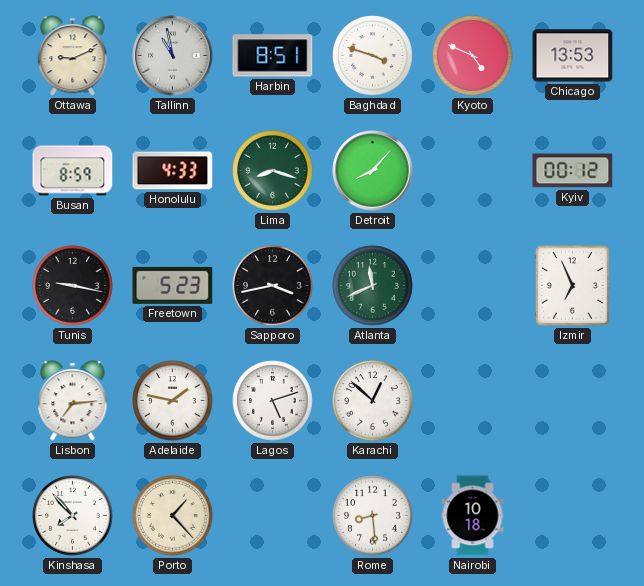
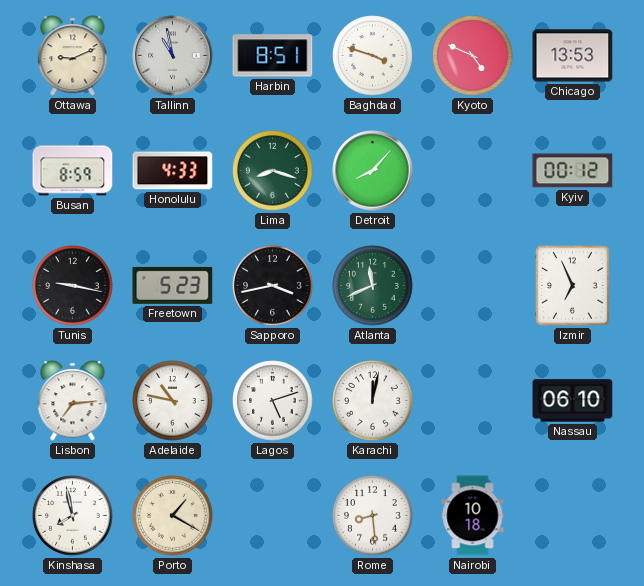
Adelaide: 1:47 -> 10:47
Karachi: 12:52 -> 12:02
Nassau: none -> 06:10
Kinshasa: 7:53 -> 7:58
Porto: 1:23 -> 1:20
